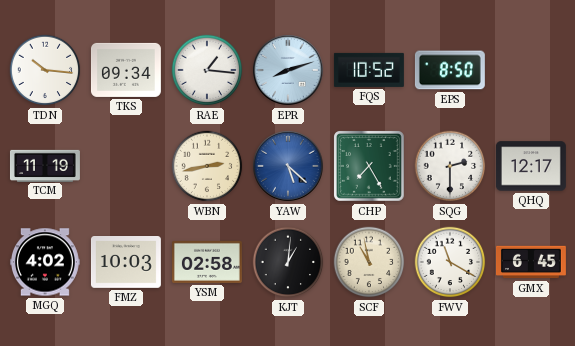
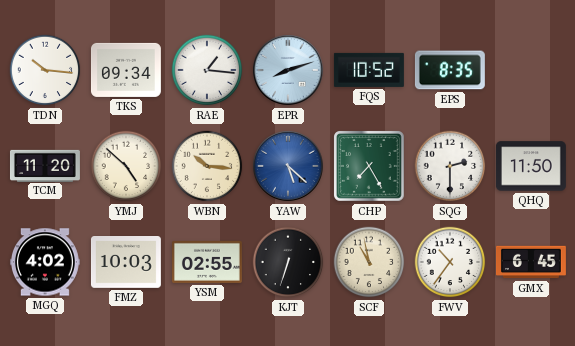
EPS: 8:50 -> 8:35
TCM: 11:19 -> 11:20
YMJ: none -> 4:52
WBN: 2:43 -> 10:16
QHQ: 12:17 -> 11:50
YSM: 02:58 -> 02:55
KJT: 1:01 -> 6:33
FWV: 11:20 -> 10:36
